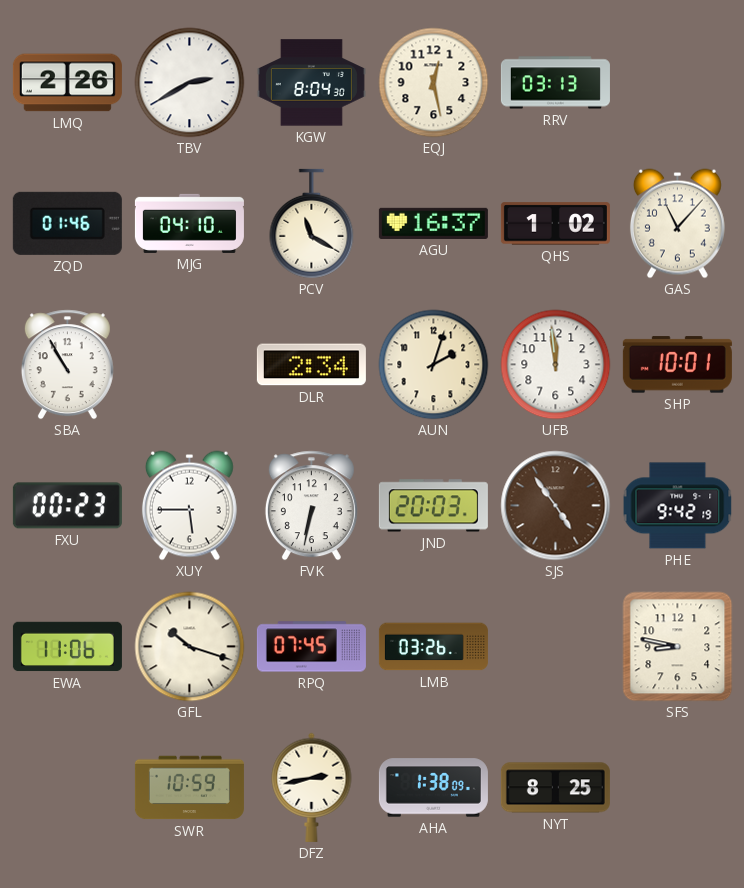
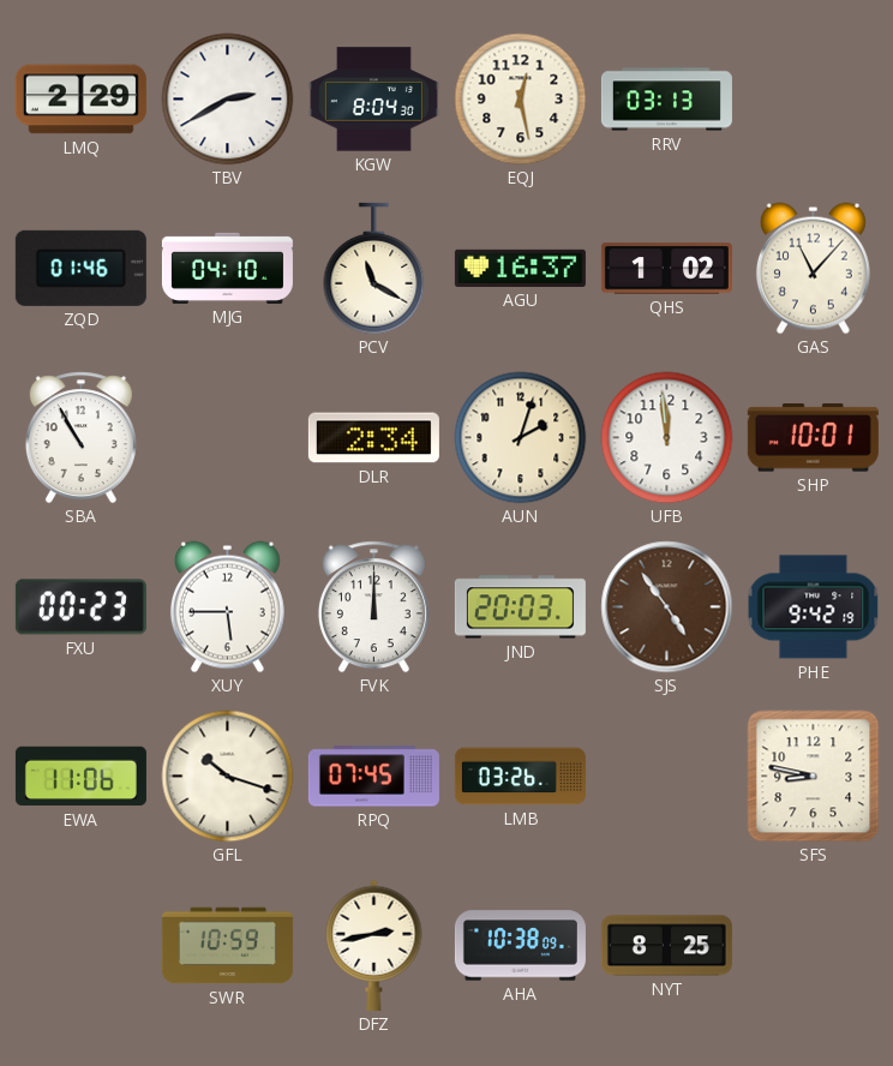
LMQ: 2:26 -> 2:29
FVK: 6:32 -> 12:00
AHA: 1:38 -> 10:38
